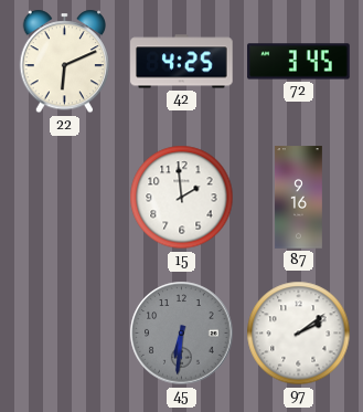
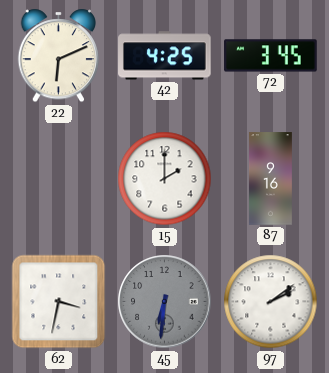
15: 1:59 -> 2:00
62: none -> 3:32
